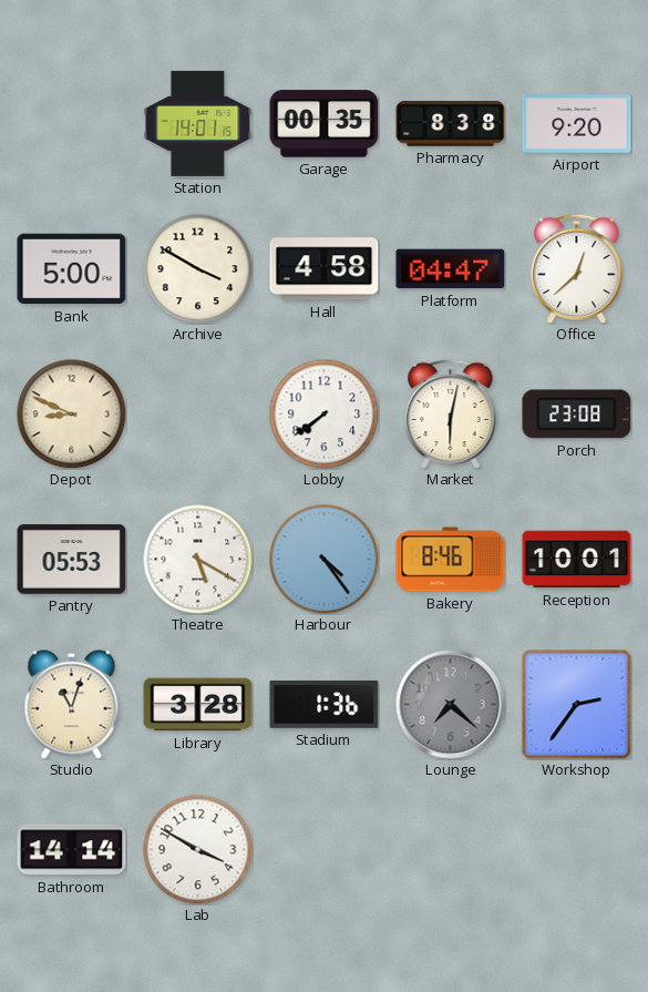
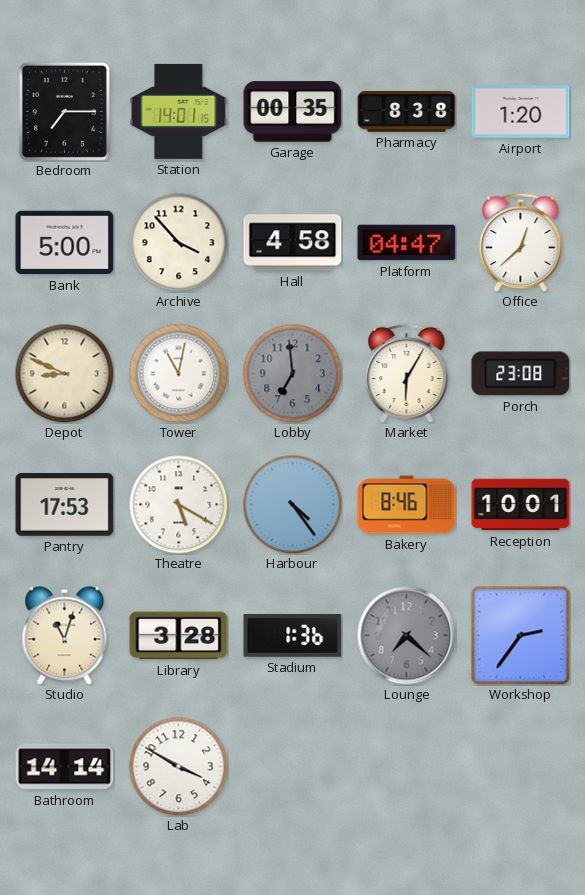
Bedroom: none -> 7:15
Airport: 9:20 -> 1:20
Archive: 3:50 -> 3:53
Tower: none -> 11:02
Lobby: 7:39 -> 6:59
Lobby dial: white -> grey
Market: 6:02 -> 6:05
Pantry: 05:53 -> 17:53
